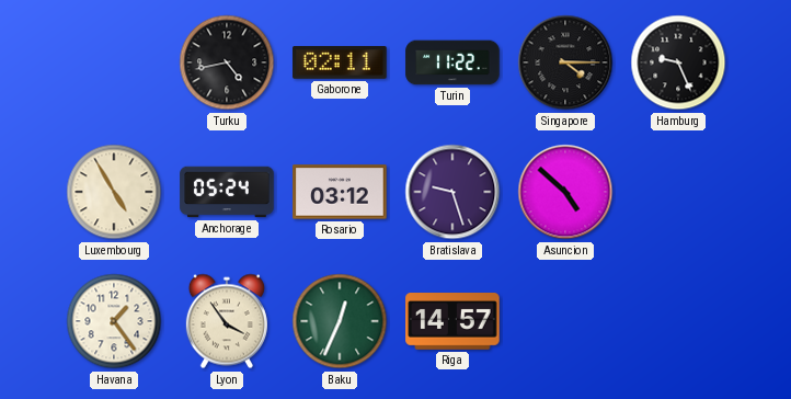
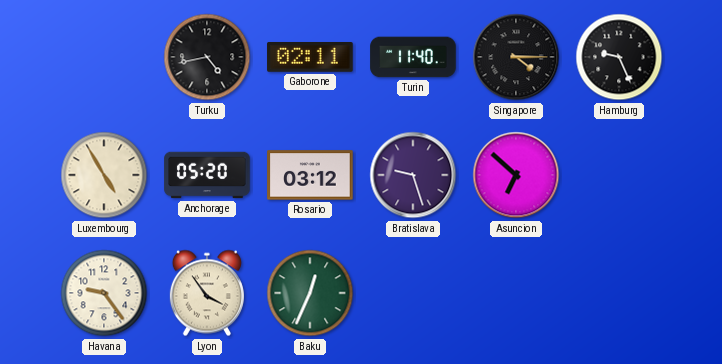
Turin: 11:22 -> 11:40
Anchorage: 05:24 -> 05:20
Asuncion: 4:52 -> 6:52
Havana: 1:24 -> 9:24
Riga: 14:57 -> none
